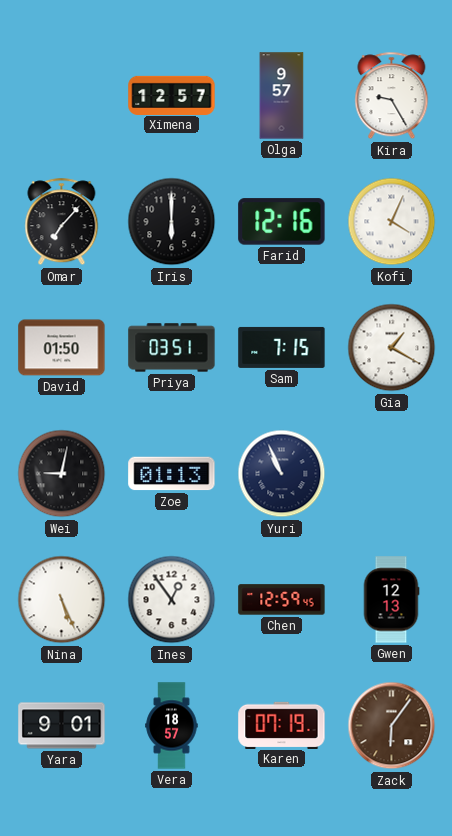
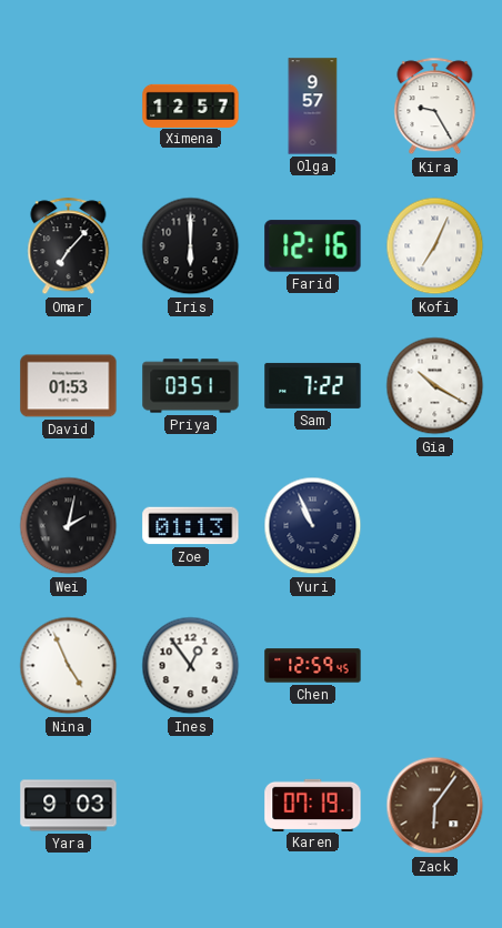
Kofi: 4:04 -> 7:04
David: 01:50 -> 01:53
Sam: 7:15 -> 7:22
Gia: 1:20 -> 10:20
Wei: 9:02 -> 2:02
Nina: 5:26 -> 4:56
Gwen: 12:13 -> none
Yara: 9:01 -> 9:03
Vera: 18:57 -> none
